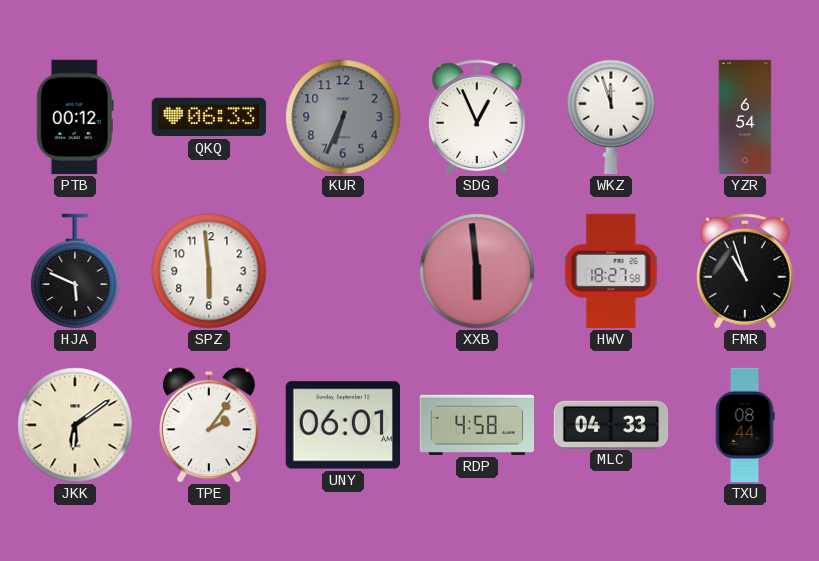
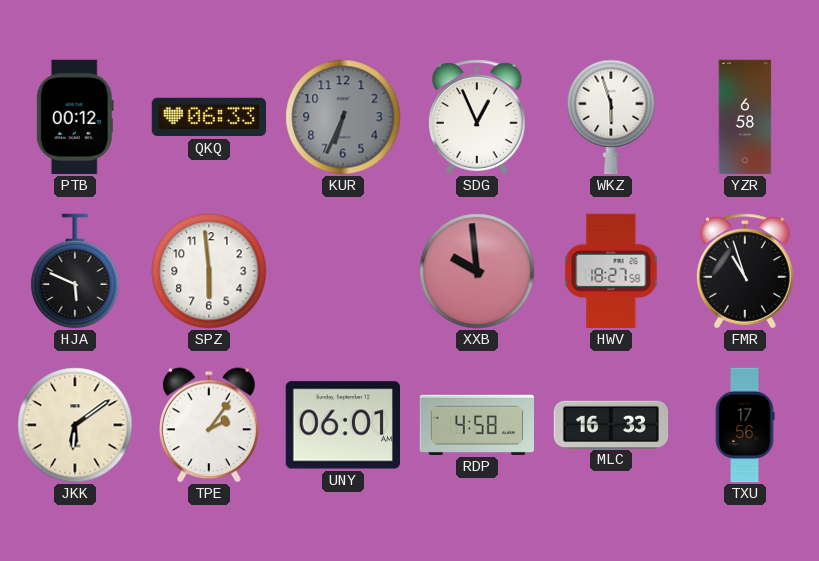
WKZ: 11:57 -> 5:57
YZR: 6:54 -> 6:58
XXB: 5:59 -> 9:59
MLC: 04:33 -> 16:33
TXU: 08:44 -> 17:56
